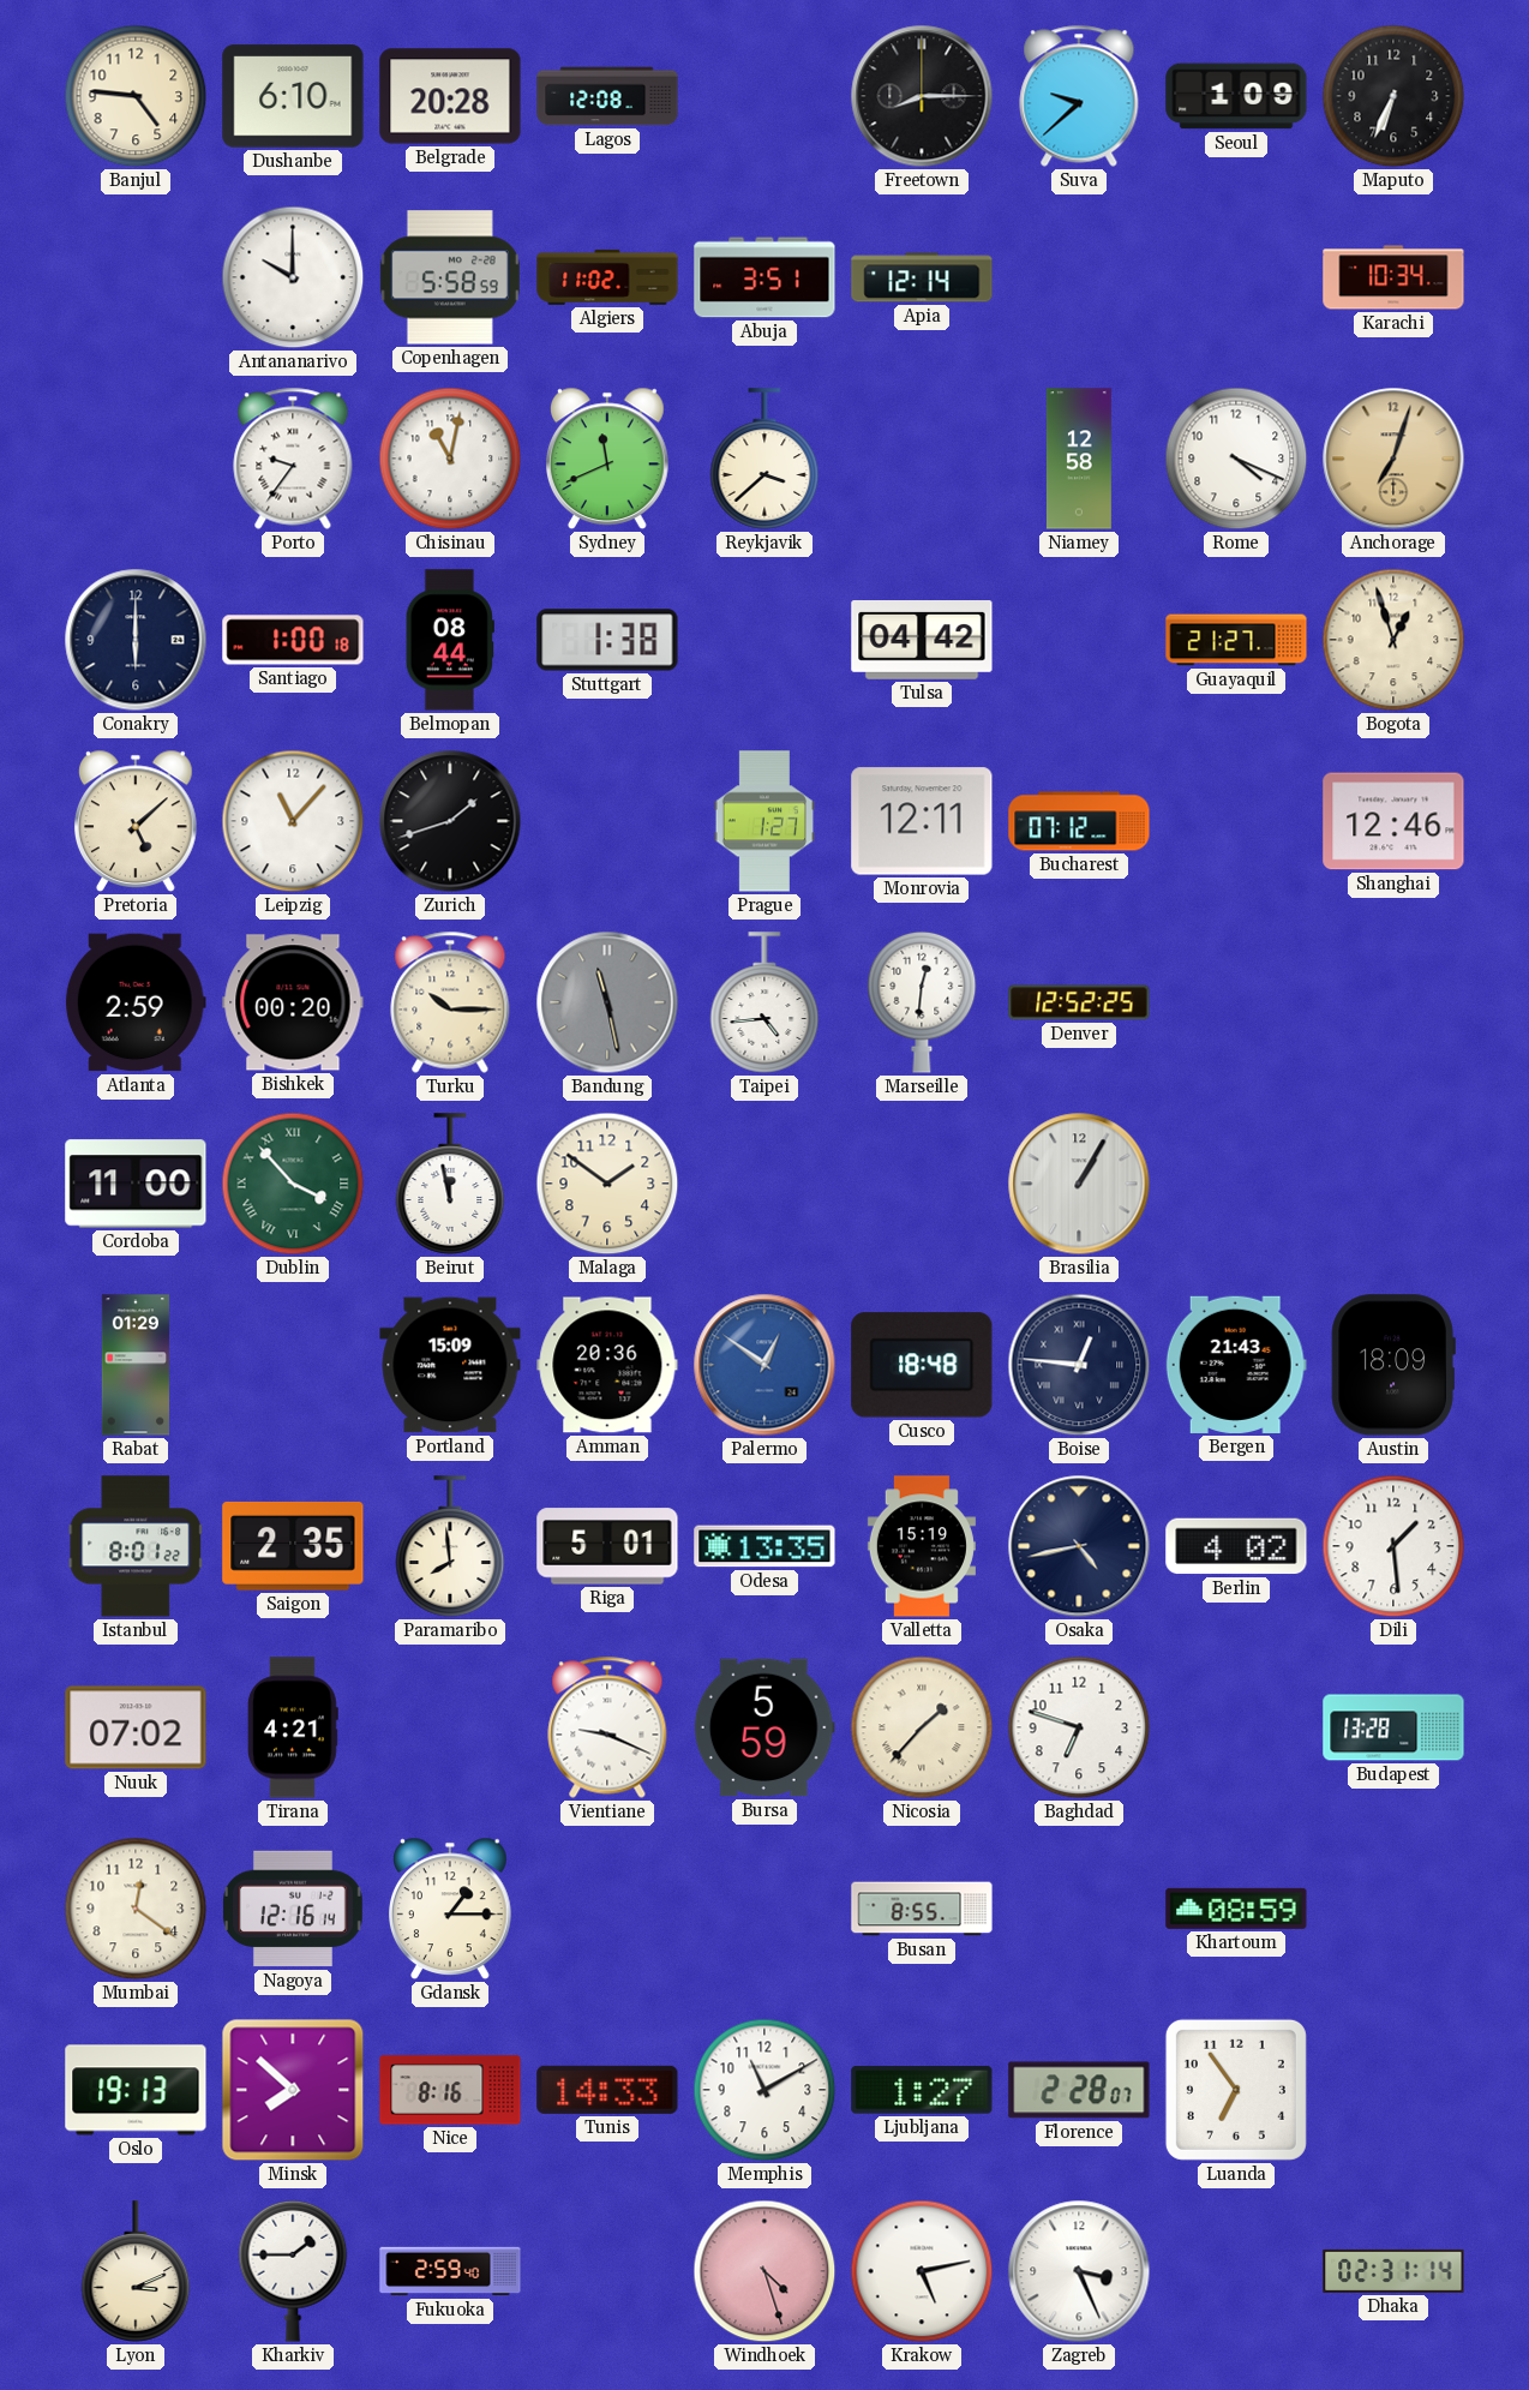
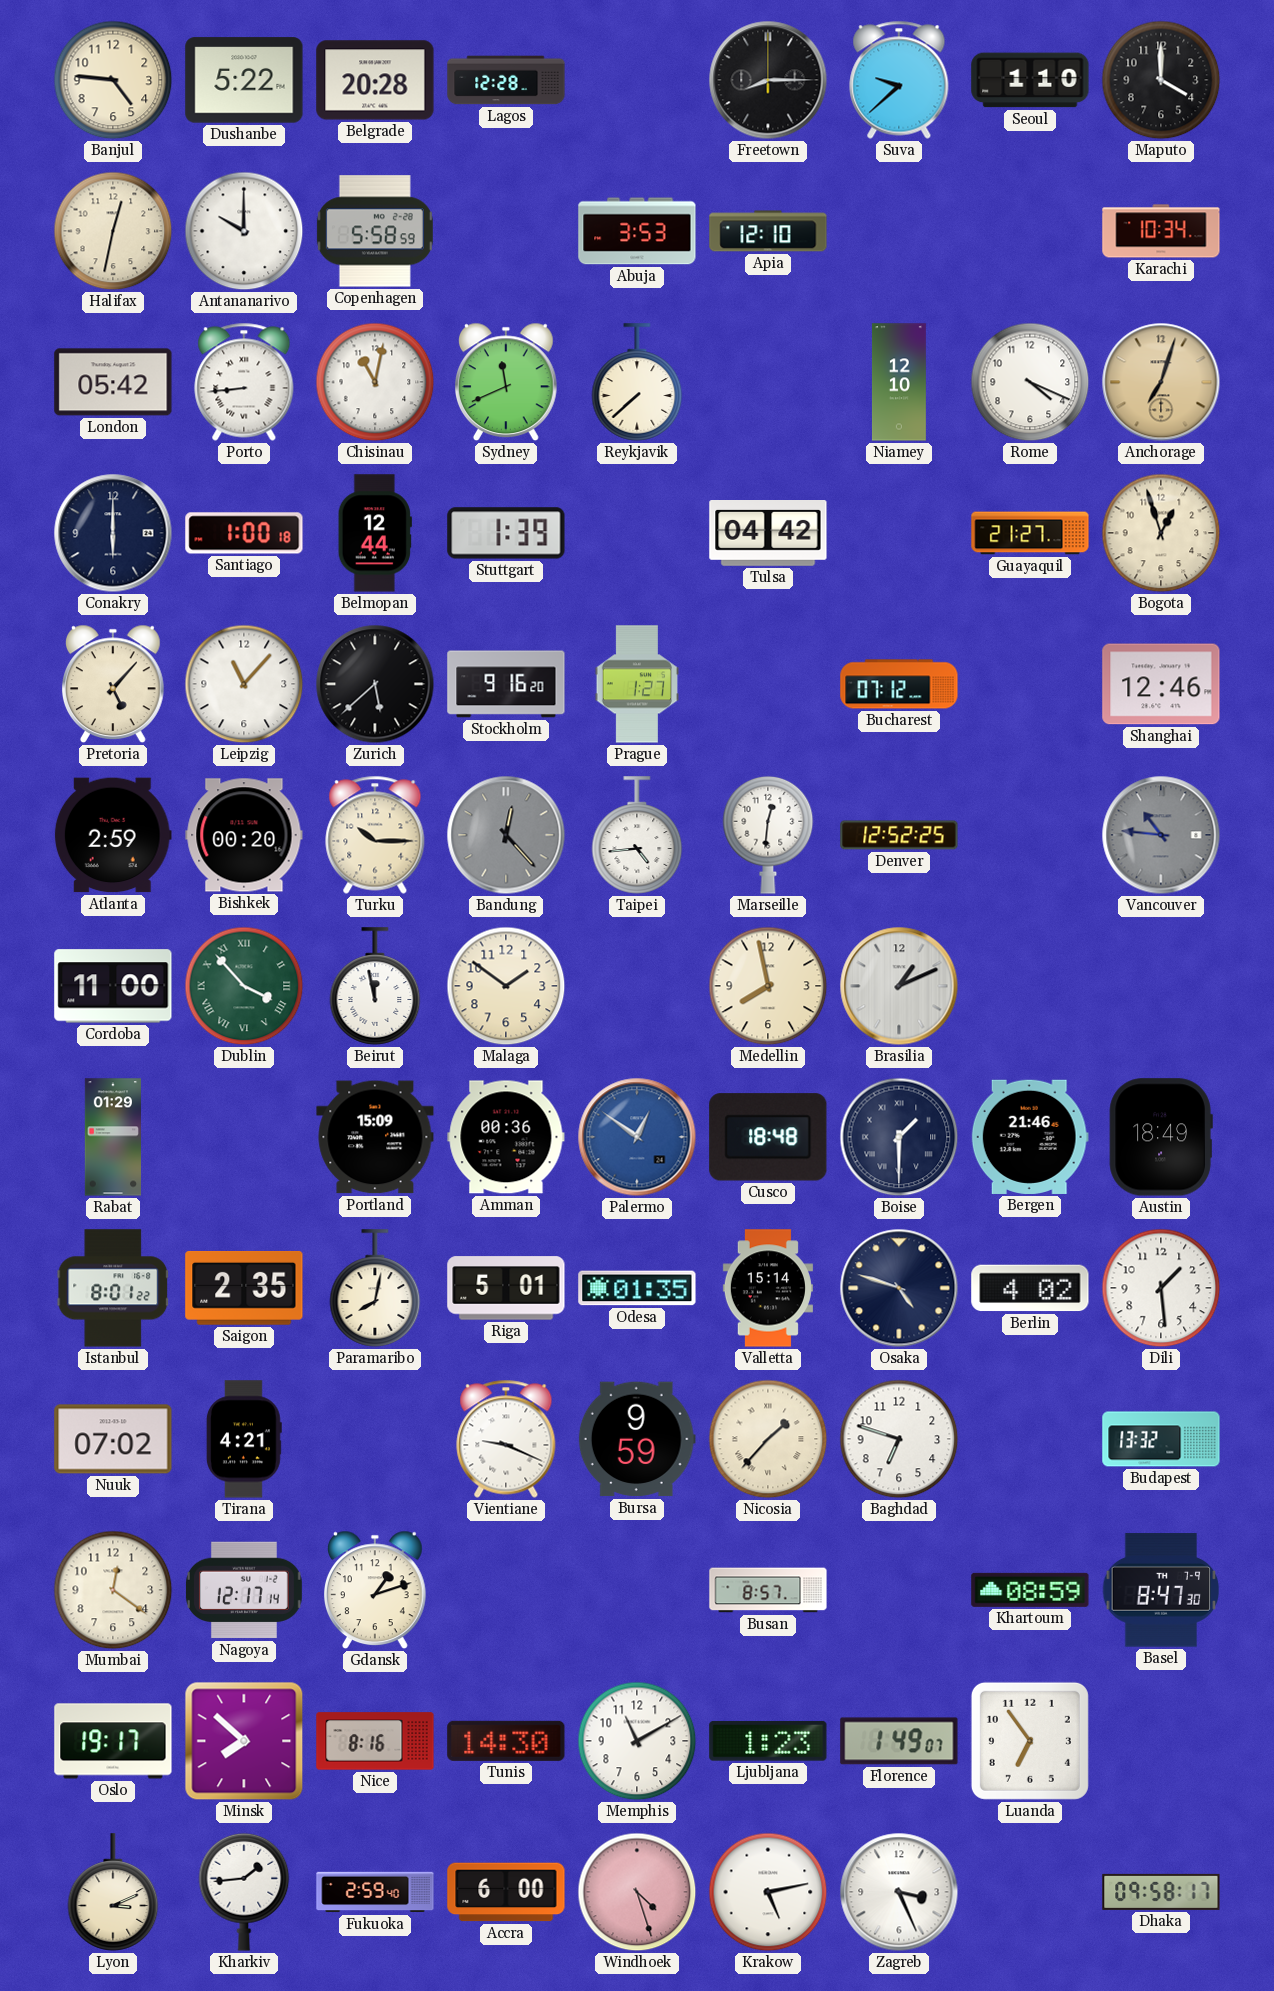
Dushanbe: 6:10 -> 5:22
Lagos: 12:08 -> 12:28
Seoul: 1:09 -> 1:10
Maputo: 6:34 -> 4:00
Halifax: none -> 12:32
Algiers: 11:02 -> none
Abuja: 3:51 -> 3:53
Apia: 12:14 -> 12:10
London: none -> 05:42
Porto: 9:36 -> 8:44
Reykjavik: 3:38 -> 7:38
Niamey: 12:58 -> 12:10
Belmopan: 08:44 -> 12:44
Stuttgart: 1:38 -> 1:39
Pretoria: 5:08 -> 5:07
Zurich: 1:42 -> 5:38
Stockholm: none -> 9:16
Monrovia: 12:11 -> none
Bandung: 11:28 -> 12:23
Vancouver: none -> 10:46
Medellin: none -> 7:58
Brasilia: 1:05 -> 1:11
Amman: 20:36 -> 00:36
Boise: 12:46 -> 1:30
Bergen: 21:43 -> 21:46
Austin: 18:09 -> 18:49
Paramaribo: 7:59 -> 8:02
Odesa: 13:35 -> 01:35
Valletta: 15:19 -> 15:14
Osaka: 4:43 -> 4:48
Bursa: 5:59 -> 9:59
Budapest: 13:28 -> 13:32
Nagoya: 12:16 -> 12:17
Gdansk: 1:15 -> 1:12
Busan: 8:55 -> 8:57
Basel: none -> 8:47
Oslo: 19:13 -> 19:17
Tunis: 14:33 -> 14:30
Ljubljana: 1:27 -> 1:23
Florence: 2:28 -> 1:49
Kharkiv: 1:45 -> 1:44
Accra: none -> 6:00
Dhaka: 02:31 -> 09:58
